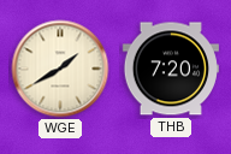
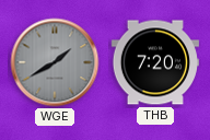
WGE dial: cream -> grey
